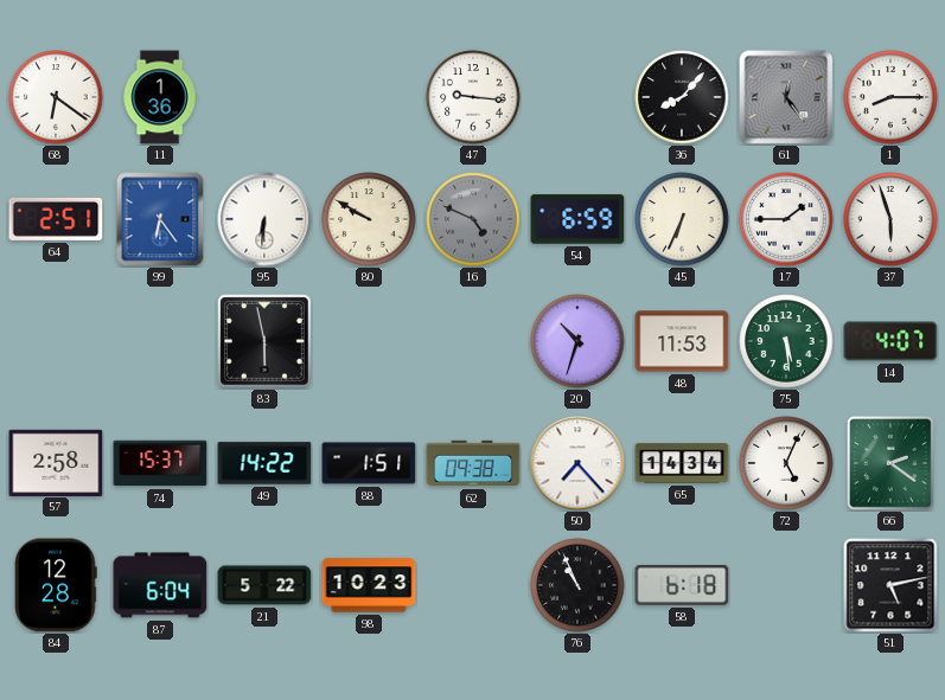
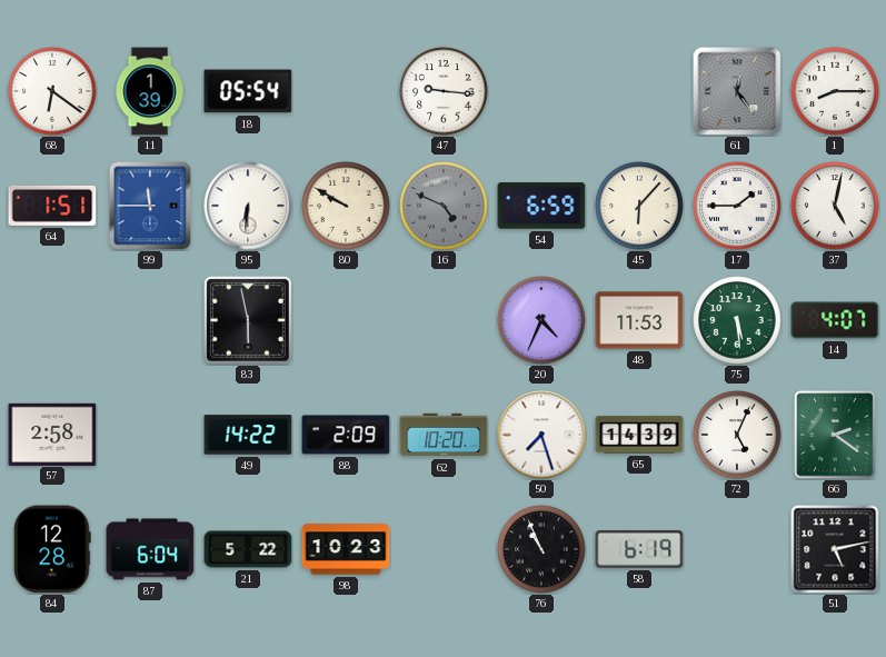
11: 1:36 -> 1:39
18: none -> 05:54
36: 8:07 -> none
64: 2:51 -> 1:51
99: 6:24 -> 11:45
45: 6:34 -> 6:07
37: 5:57 -> 5:02
20: 10:33 -> 4:34
74: 15:37 -> none
88: 1:51 -> 2:09
62: 09:38 -> 10:20
50: 7:23 -> 7:27
65: 14:34 -> 14:39
58: 6:18 -> 6:19
